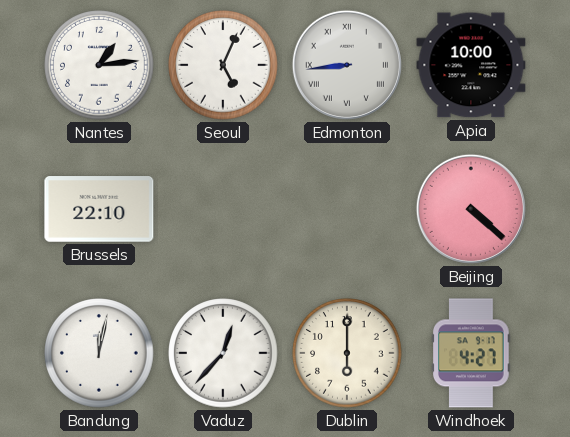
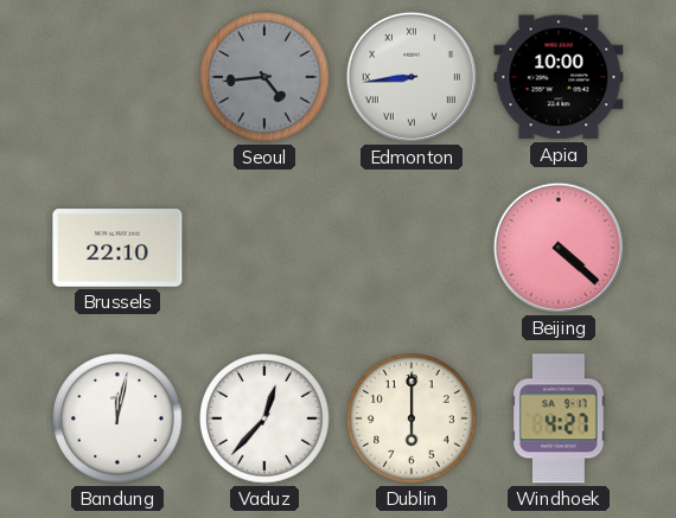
Nantes: 1:14 -> none
Seoul: 5:04 -> 4:44
Seoul dial: white -> grey
